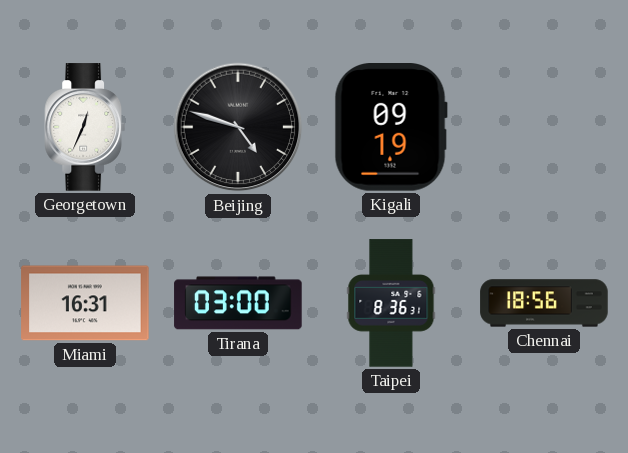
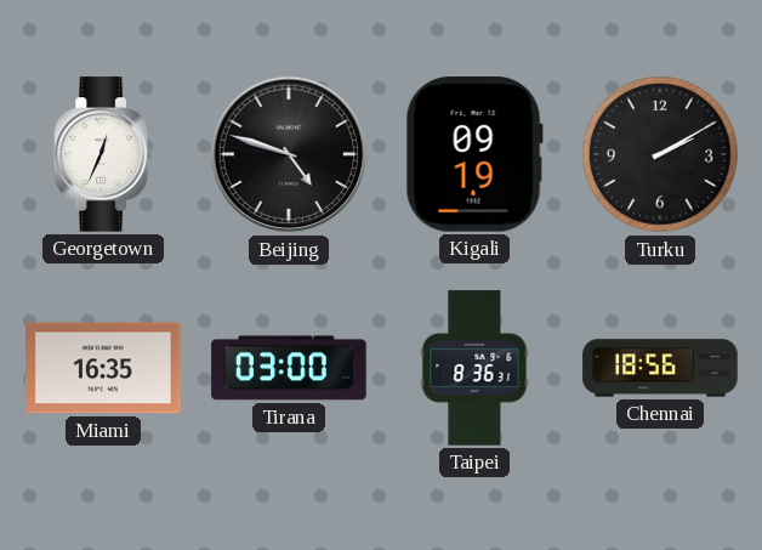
Turku: none -> 2:10
Miami: 16:31 -> 16:35
